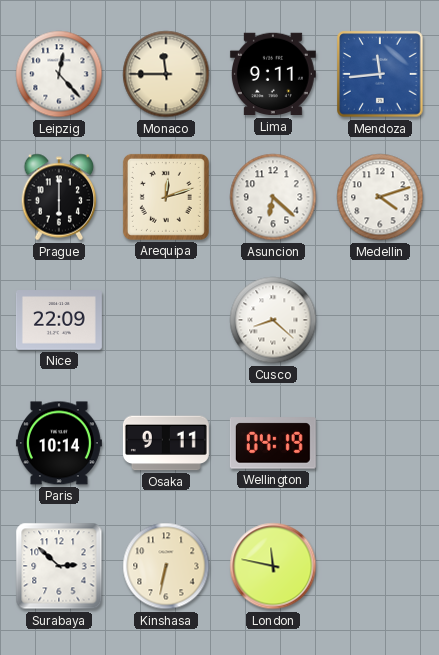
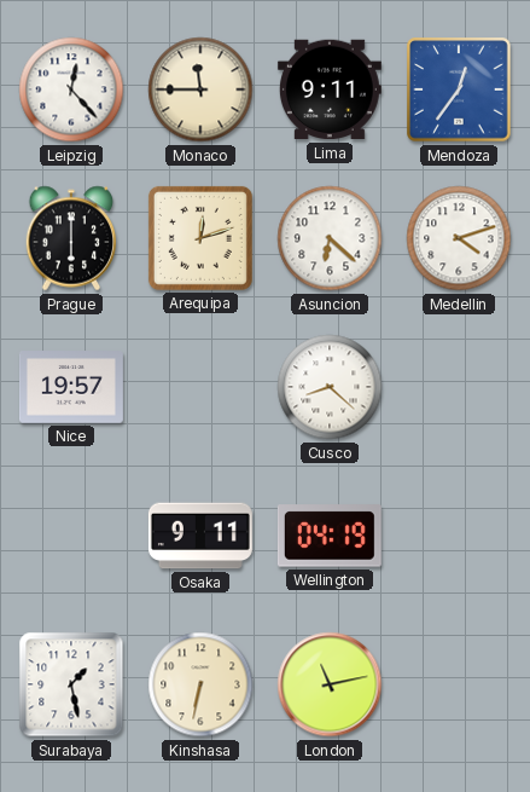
Mendoza: 11:44 -> 12:36
Nice: 22:09 -> 19:57
Paris: 10:14 -> none
Surabaya: 2:52 -> 1:28
London: 11:47 -> 11:13
